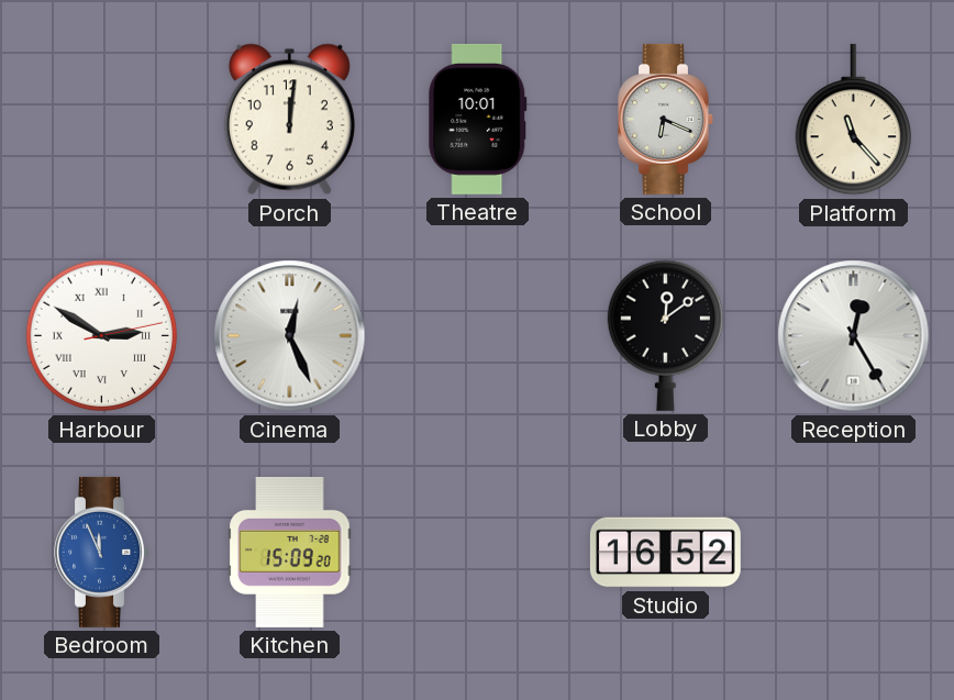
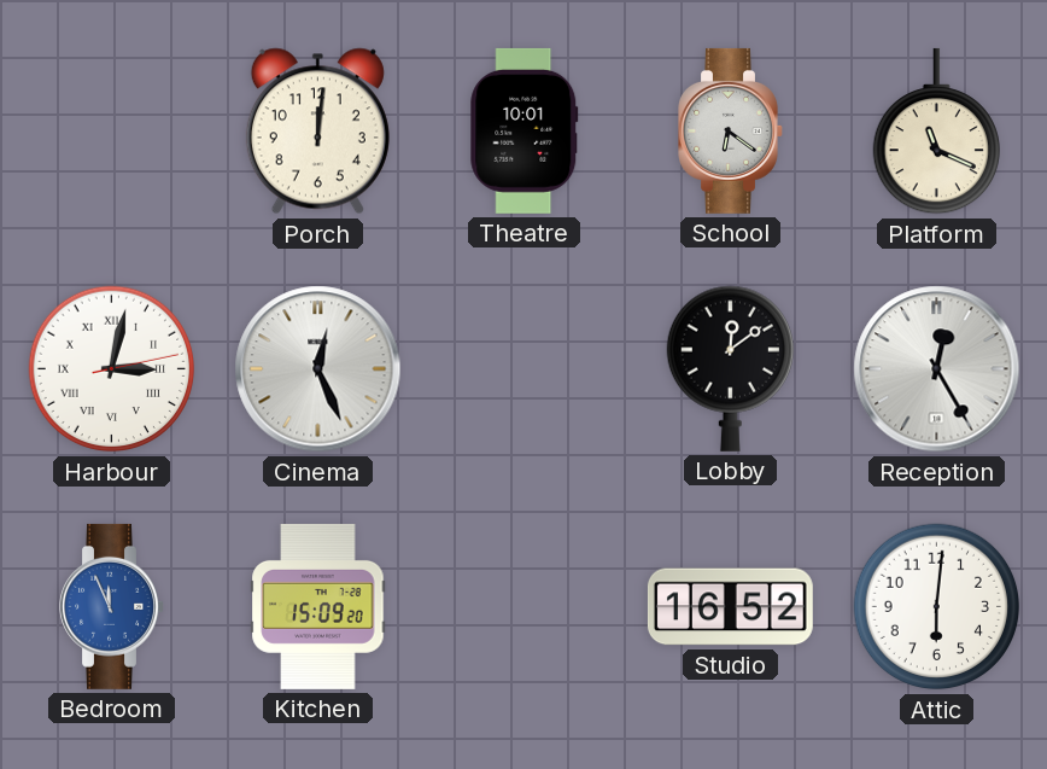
School: 6:19 -> 6:21
Platform: 11:23 -> 11:19
Harbour: 2:50 -> 3:02
Attic: none -> 6:01
